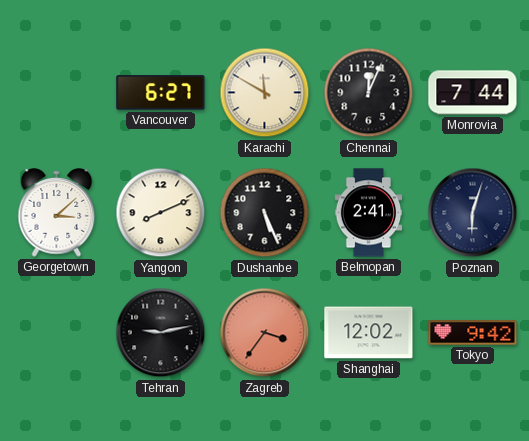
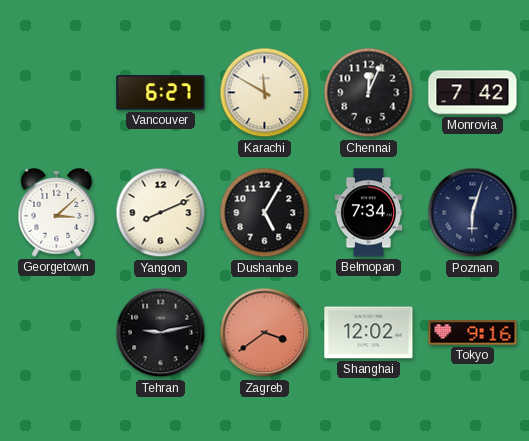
Monrovia: 7:44 -> 7:42
Dushanbe: 5:26 -> 5:05
Belmopan: 2:41 -> 7:34
Zagreb: 3:36 -> 3:39
Tokyo: 9:42 -> 9:16
